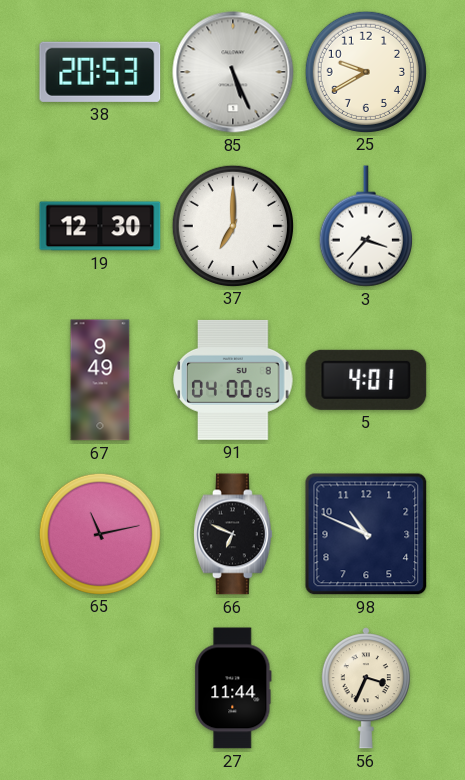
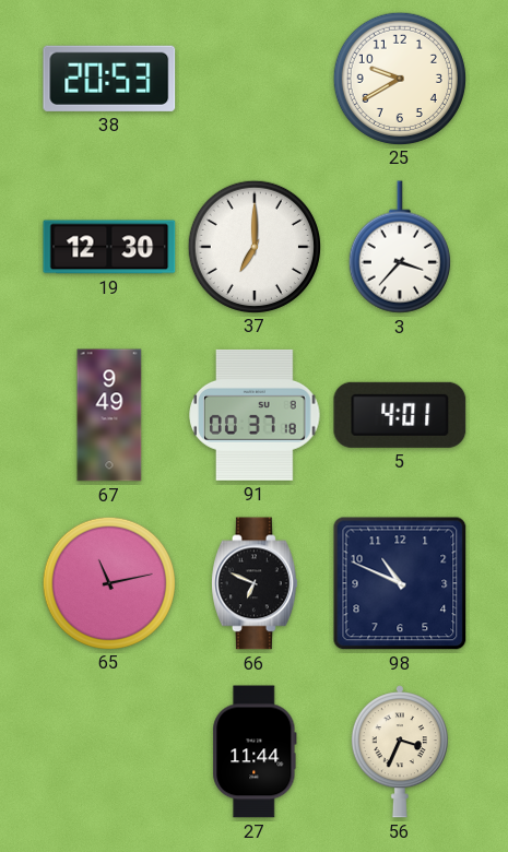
85: 5:26 -> none
91: 04:00 -> 00:37
